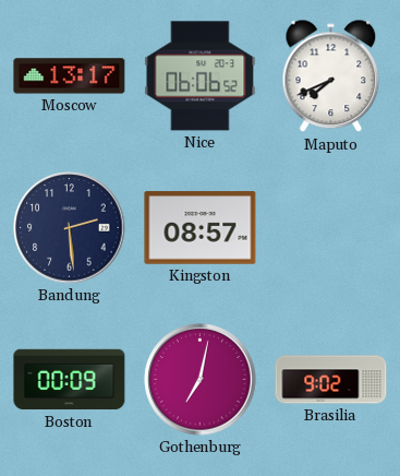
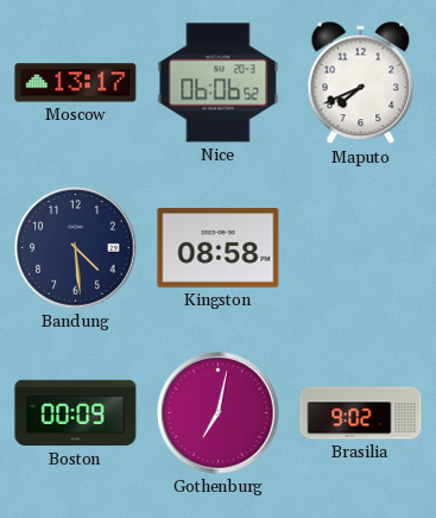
Bandung: 2:29 -> 4:29
Kingston: 08:57 -> 08:58
